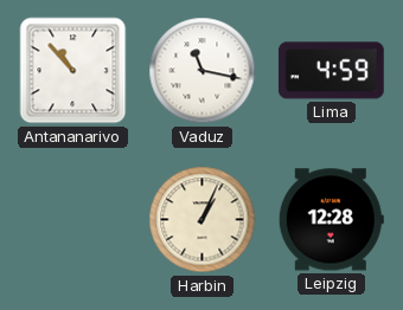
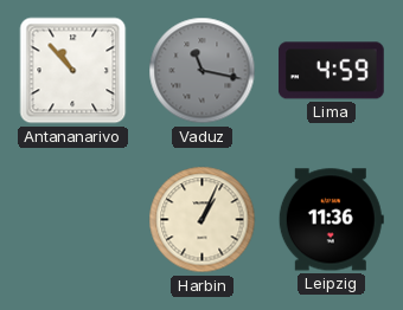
Vaduz dial: white -> grey
Leipzig: 12:28 -> 11:36
